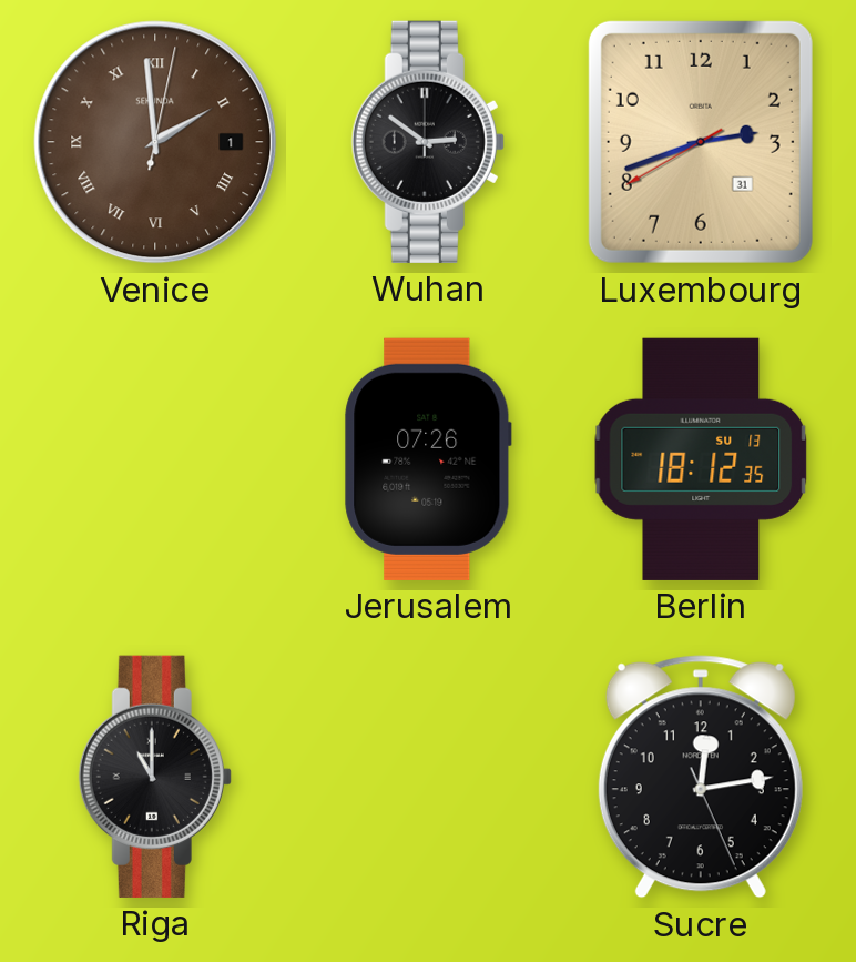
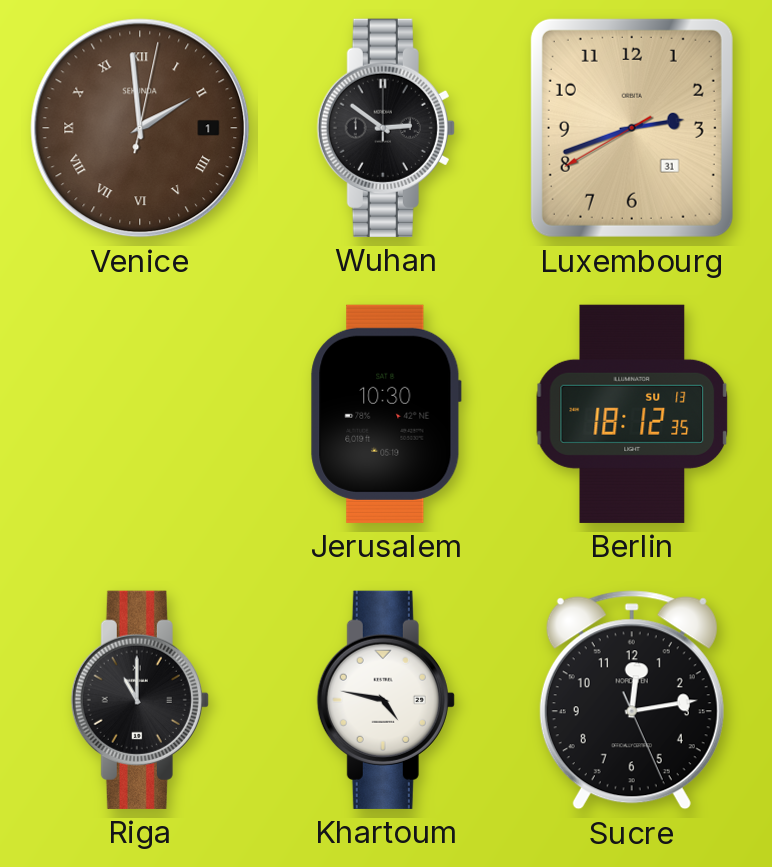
Jerusalem: 07:26 -> 10:30
Khartoum: none -> 4:47
